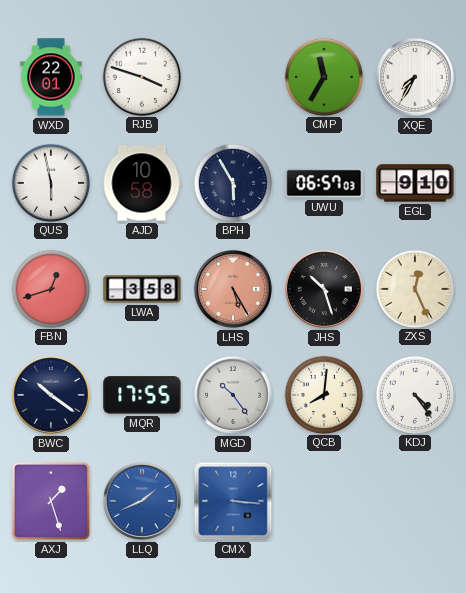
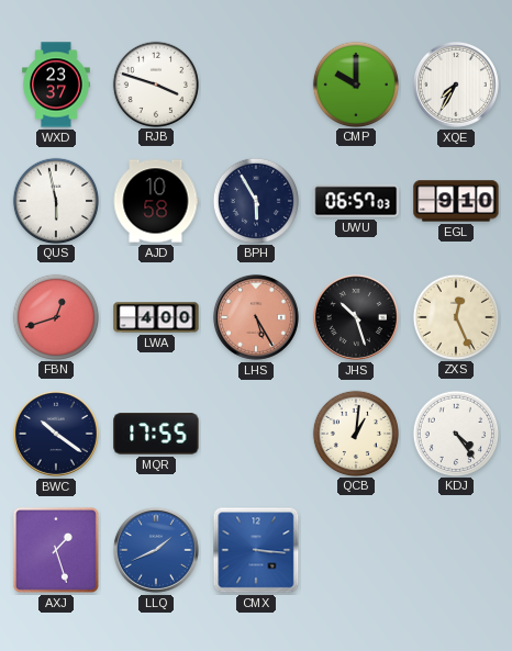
WXD: 22:01 -> 23:37
CMP: 11:35 -> 10:00
LWA: 3:58 -> 4:00
MGD: 10:24 -> none
QCB: 8:01 -> 1:01
